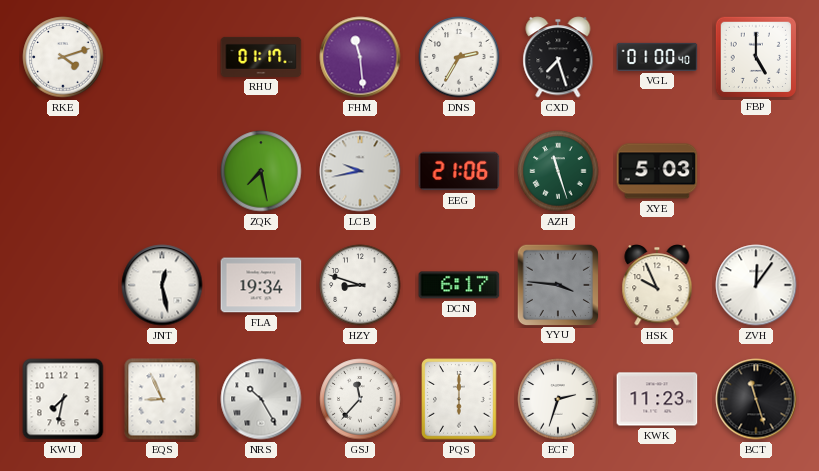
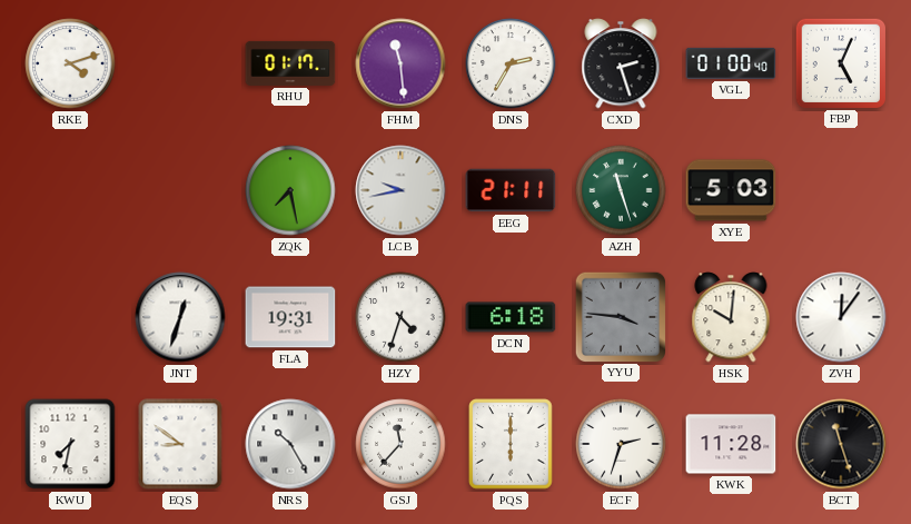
CXD: 7:27 -> 2:27
FBP: 5:00 -> 5:04
EEG: 21:06 -> 21:11
JNT: 12:28 -> 12:33
FLA: 19:34 -> 19:31
HZY: 8:48 -> 4:33
DCN: 6:17 -> 6:18
HSK: 9:56 -> 10:01
EQS: 8:56 -> 8:51
KWK: 11:23 -> 11:28
